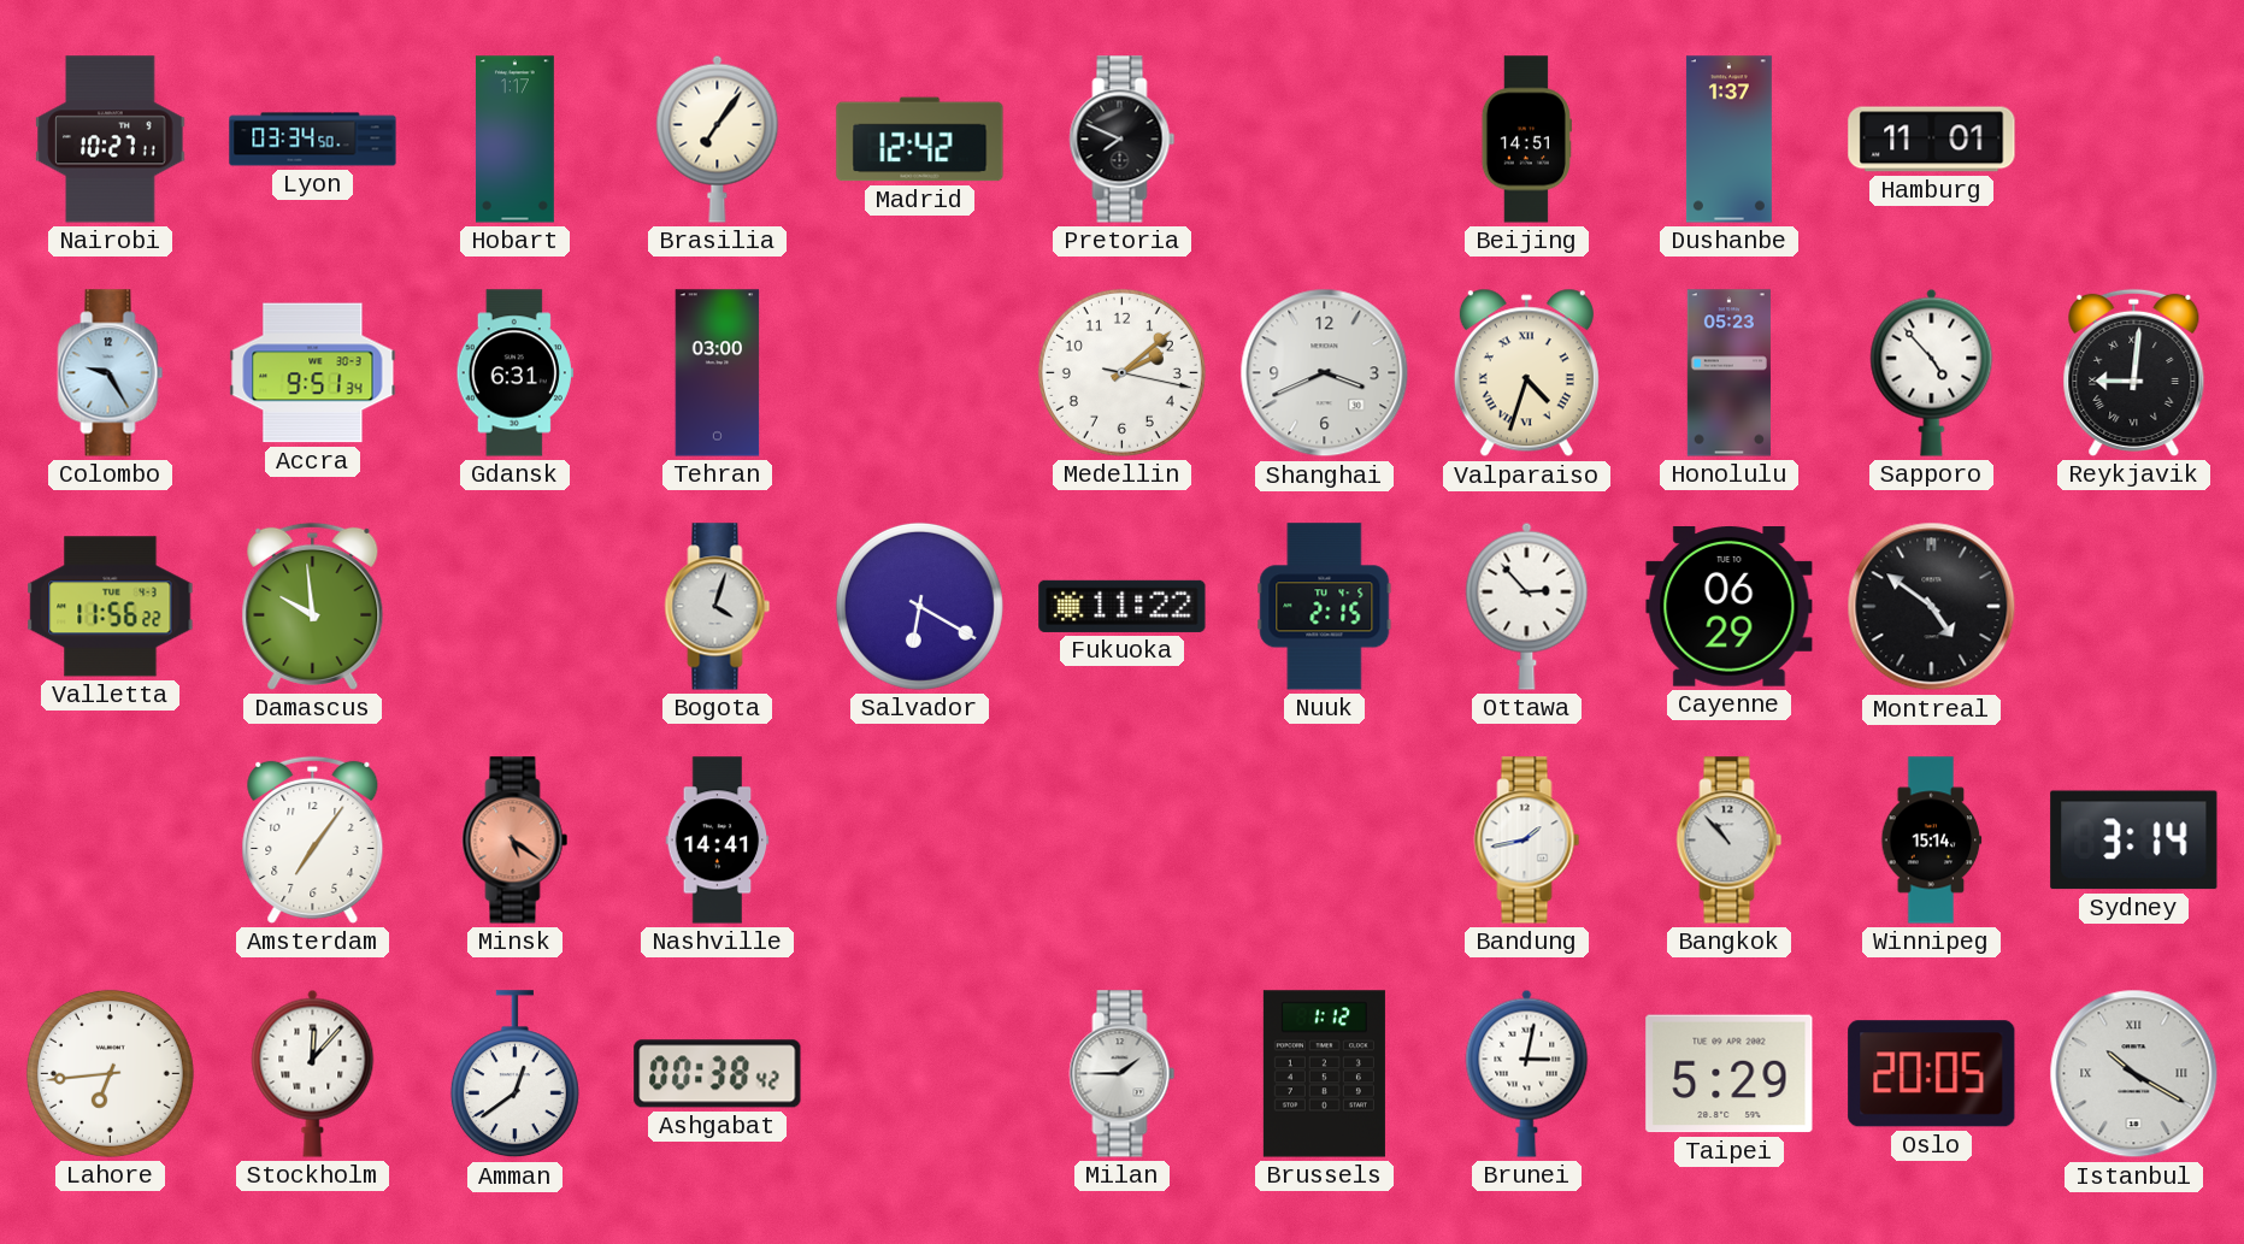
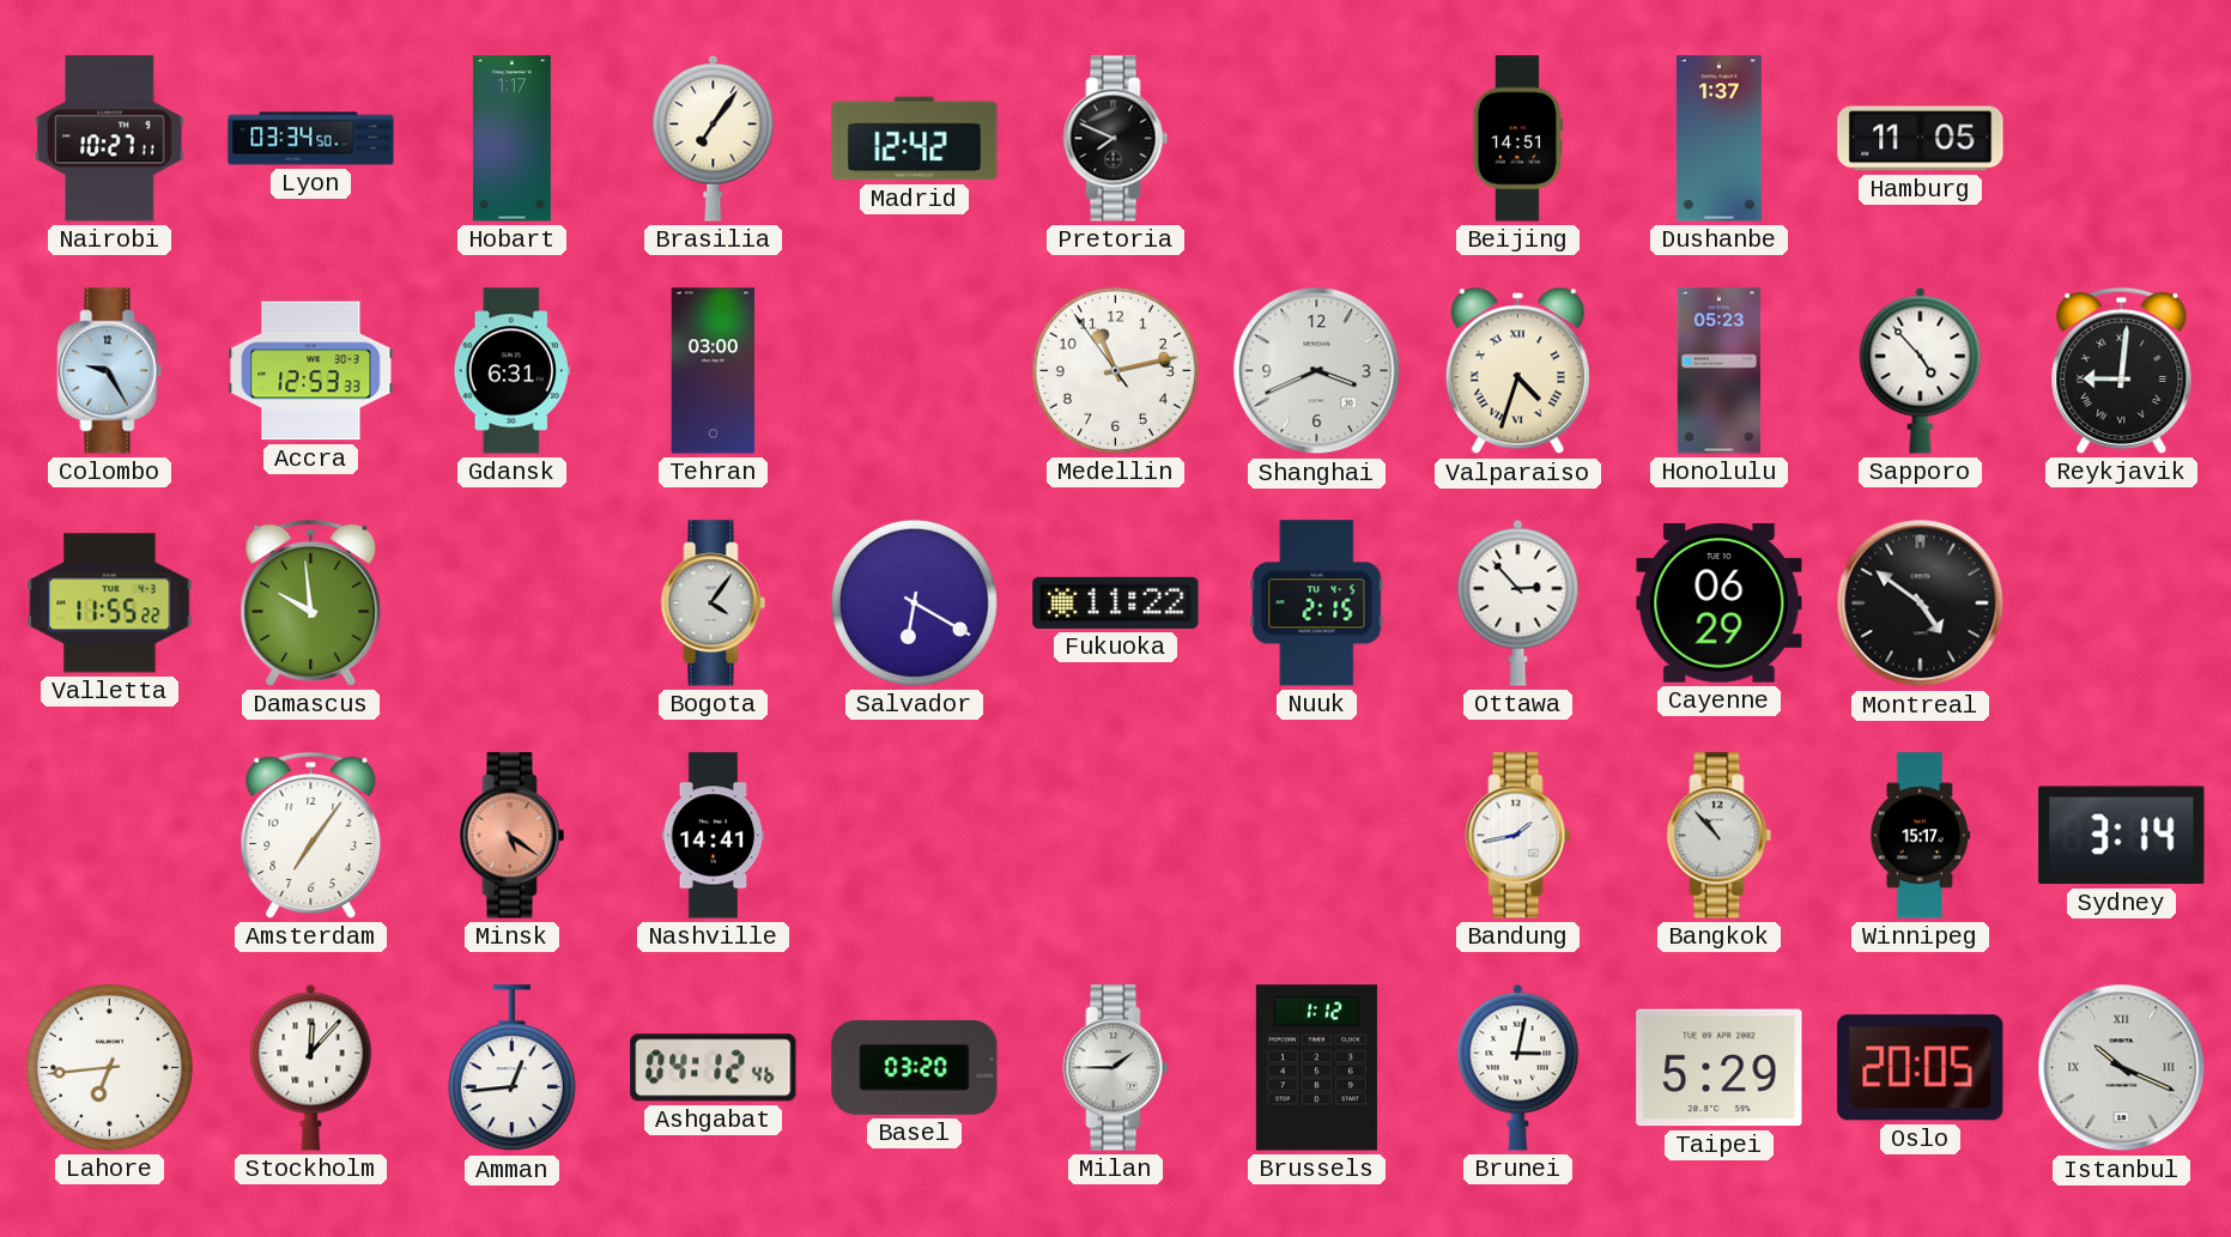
Hamburg: 11:01 -> 11:05
Accra: 9:51 -> 12:53
Medellin: 2:08 -> 11:12
Valletta: 11:56 -> 11:55
Bogota: 4:03 -> 4:06
Winnipeg: 15:14 -> 15:17
Amman: 12:39 -> 12:44
Ashgabat: 00:38 -> 04:12
Basel: none -> 03:20
Istanbul: 10:20 -> 10:19
